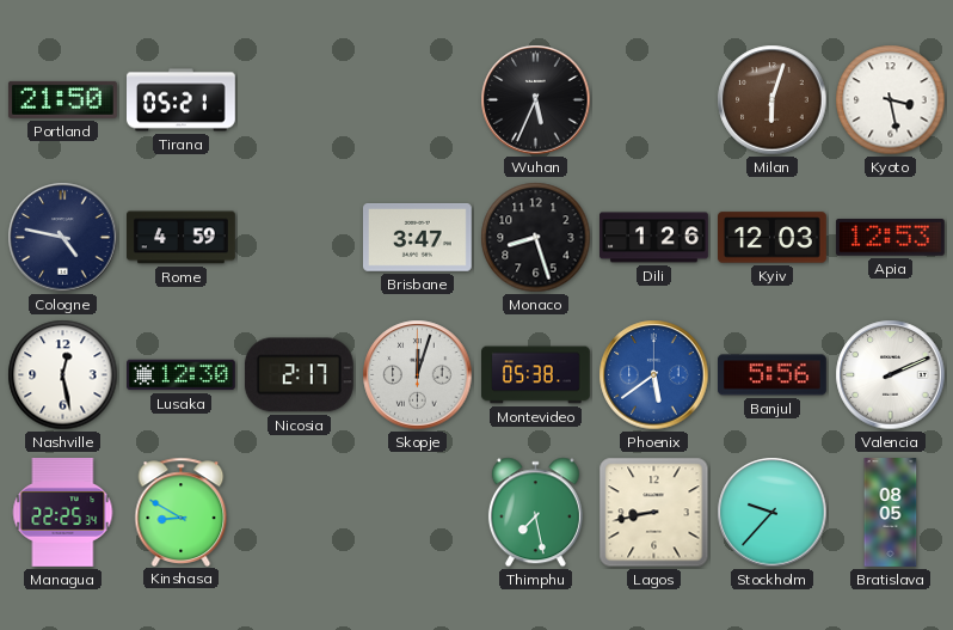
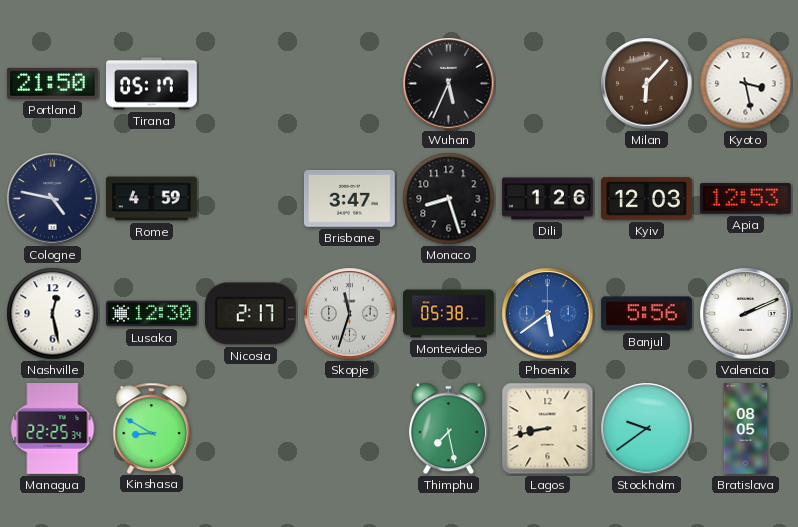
Tirana: 05:21 -> 05:17
Milan: 6:03 -> 6:07
Skopje: 12:03 -> 11:33
Stockholm: 9:37 -> 9:39
